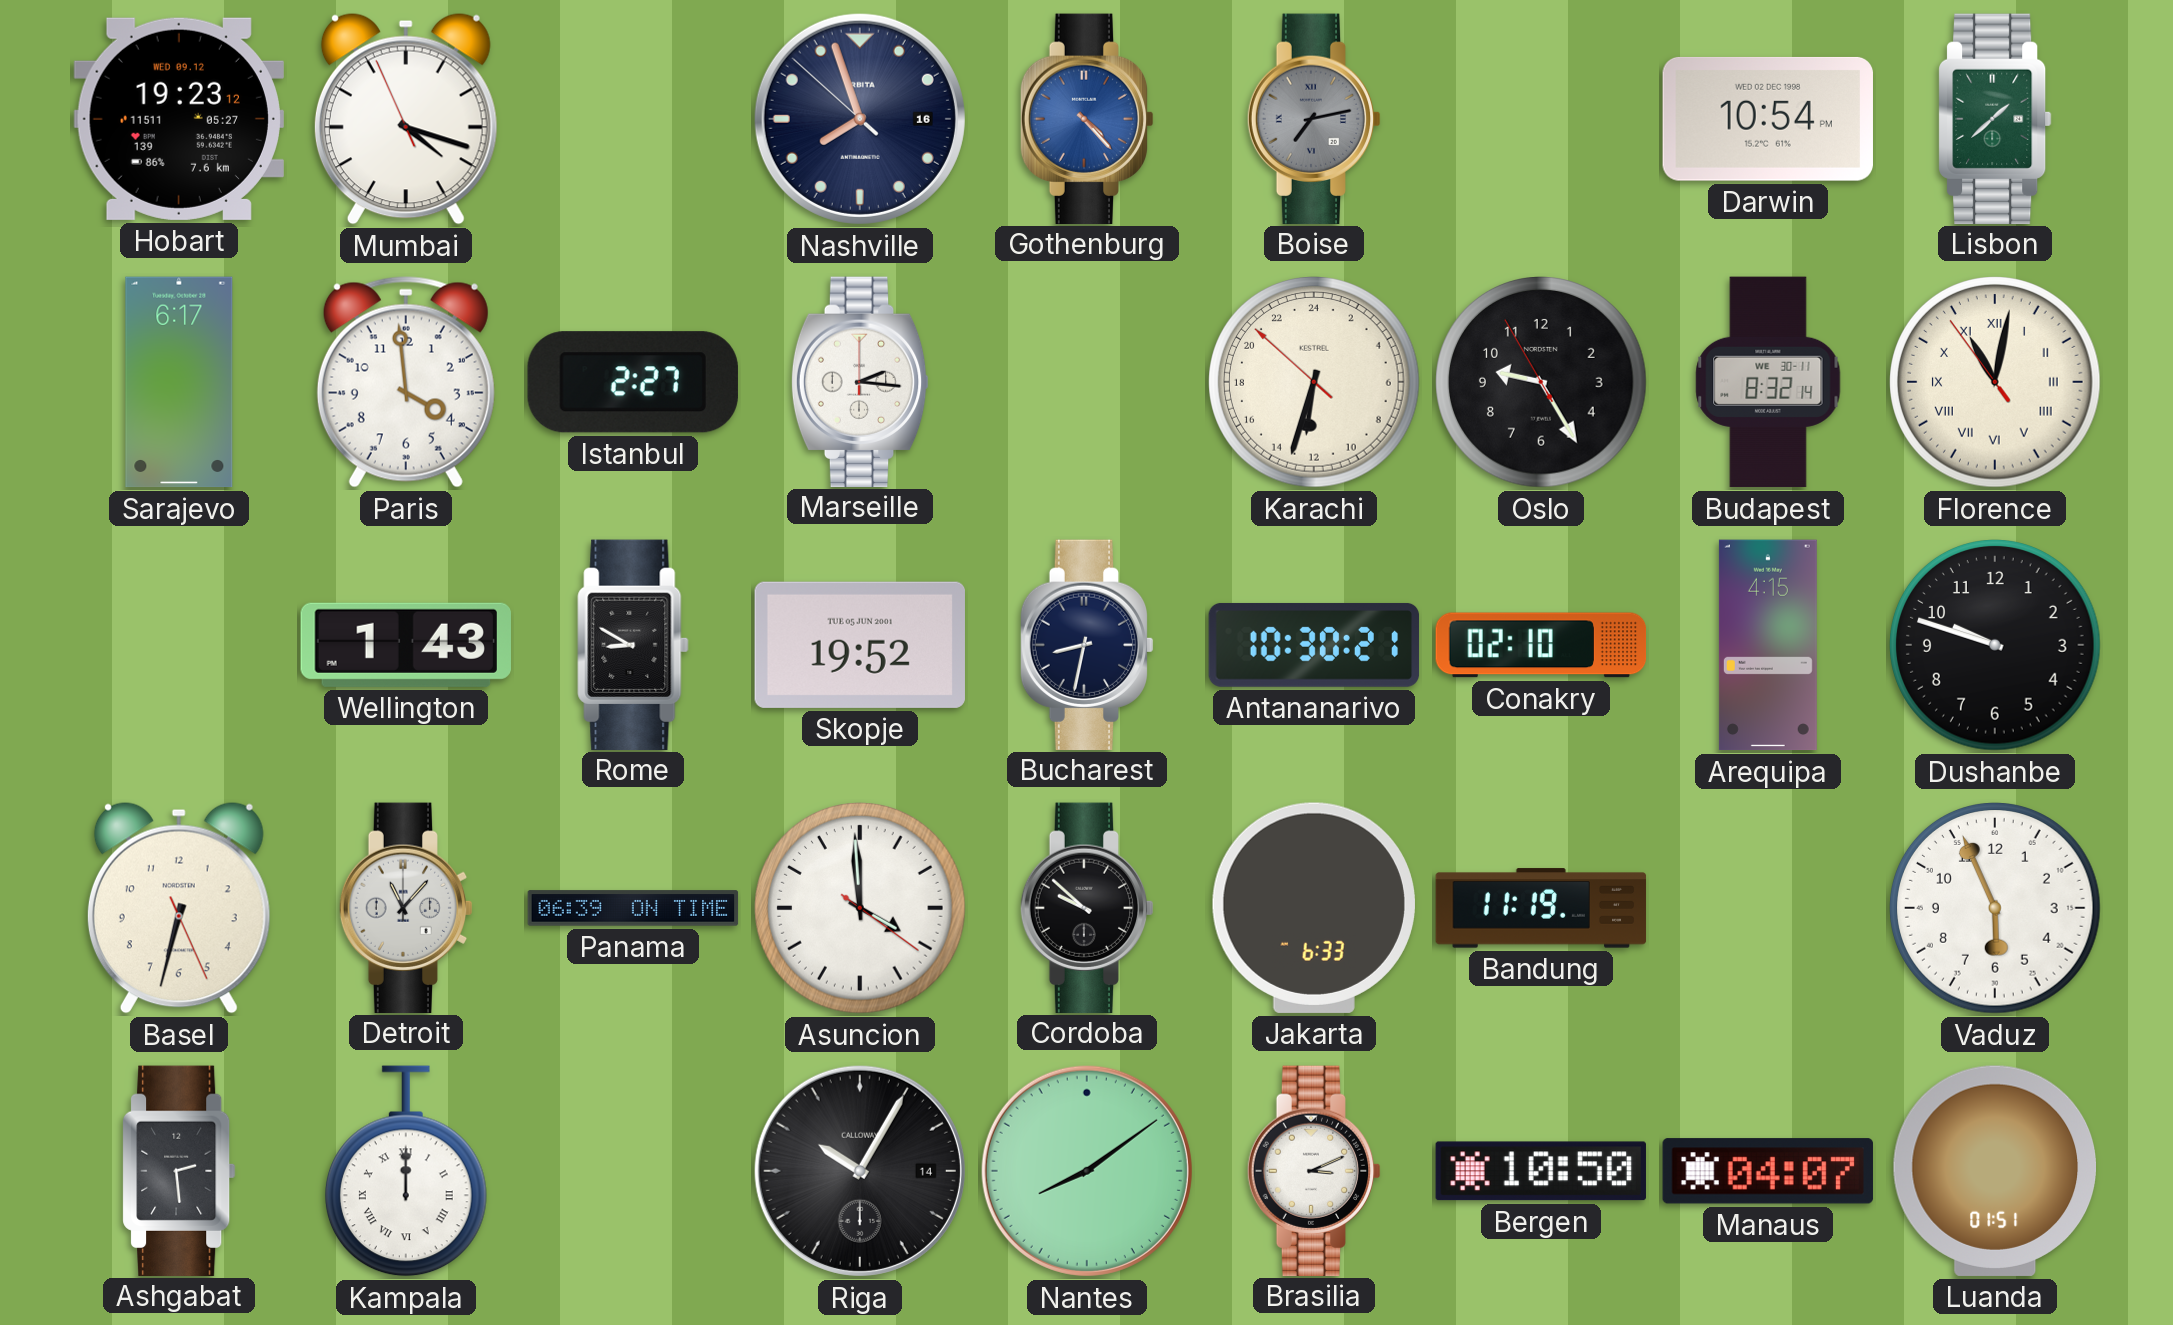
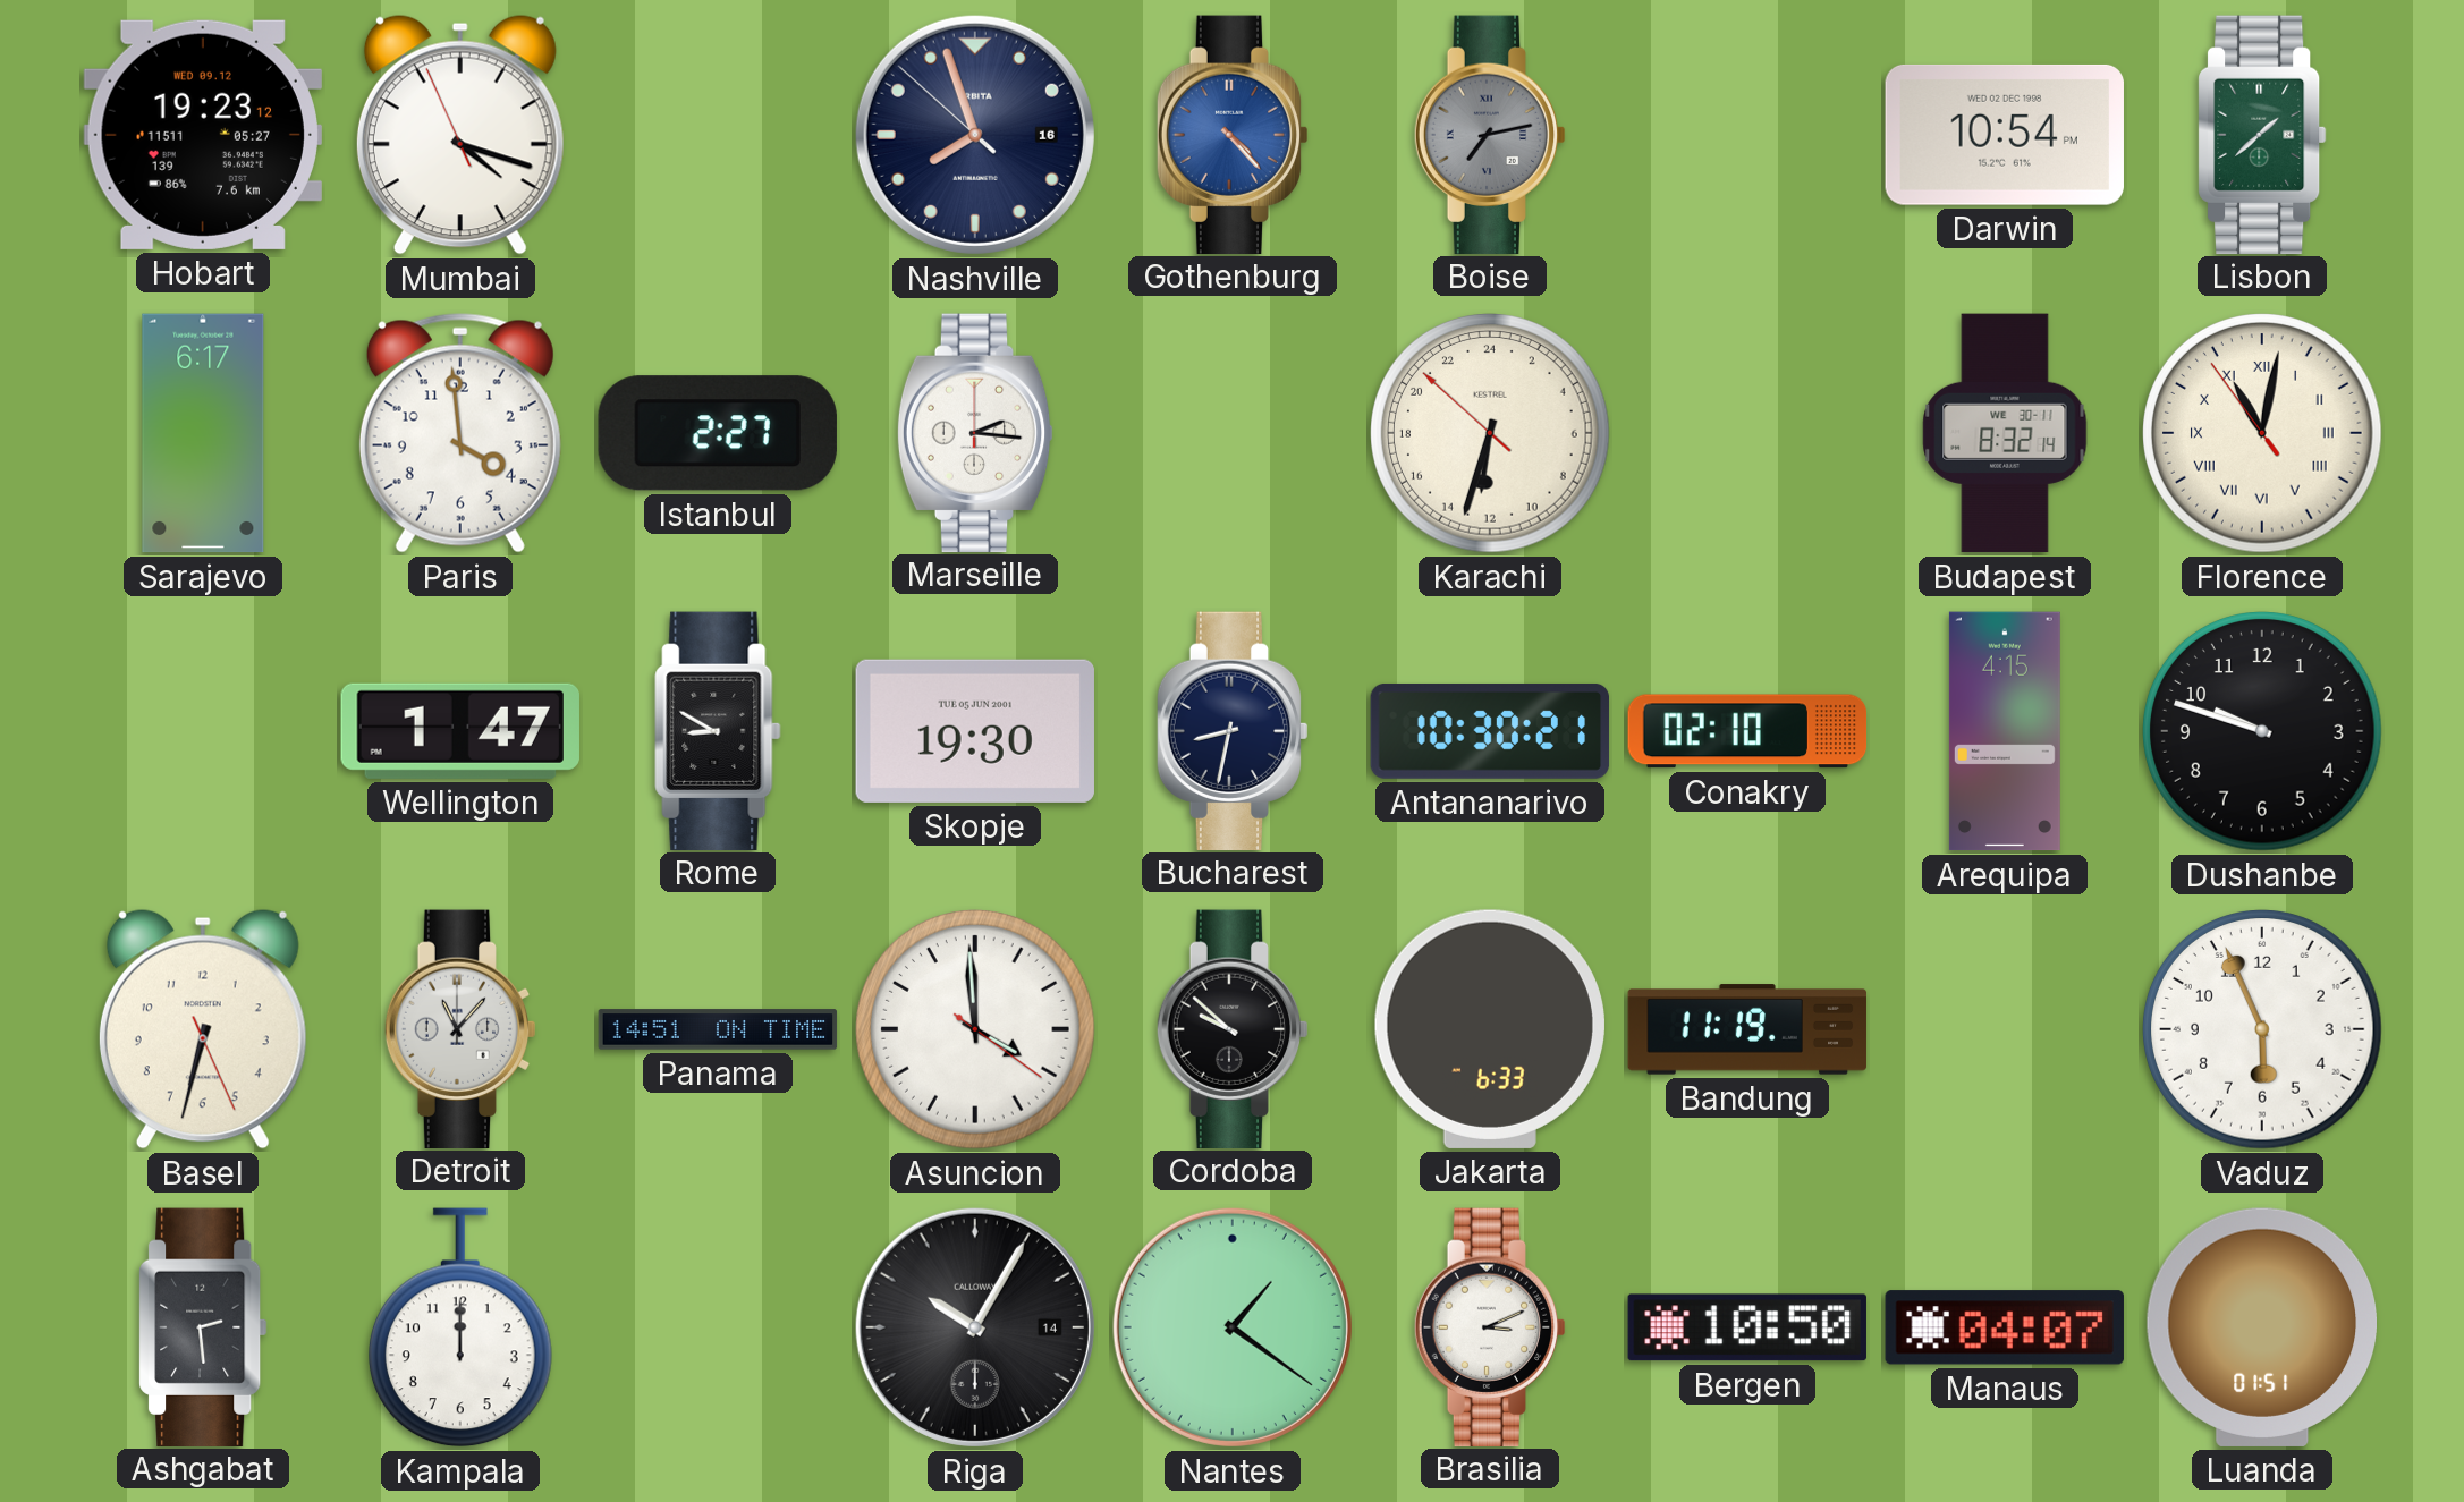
Oslo: 9:24 -> none
Wellington: 1:43 -> 1:47
Skopje: 19:52 -> 19:30
Panama: 06:39 -> 14:51
Kampala numerals: Roman -> Arabic
Nantes: 8:09 -> 1:21
